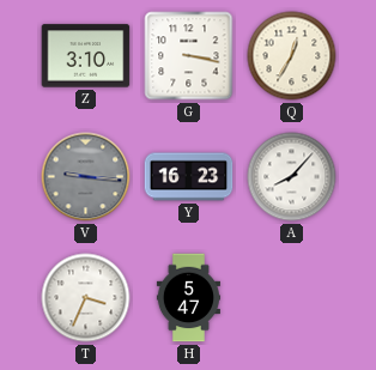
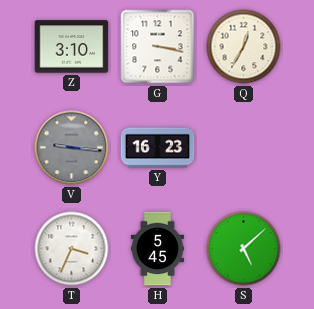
A: 8:07 -> none
H: 5:47 -> 5:45
S: none -> 5:08
